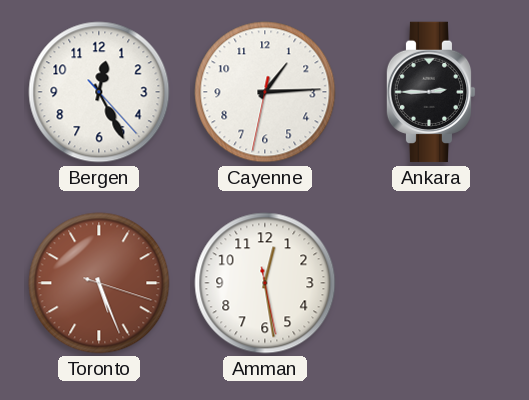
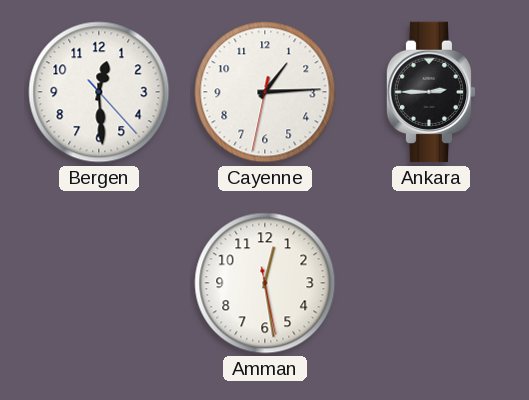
Bergen: 12:25 -> 12:29
Toronto: 5:26 -> none
